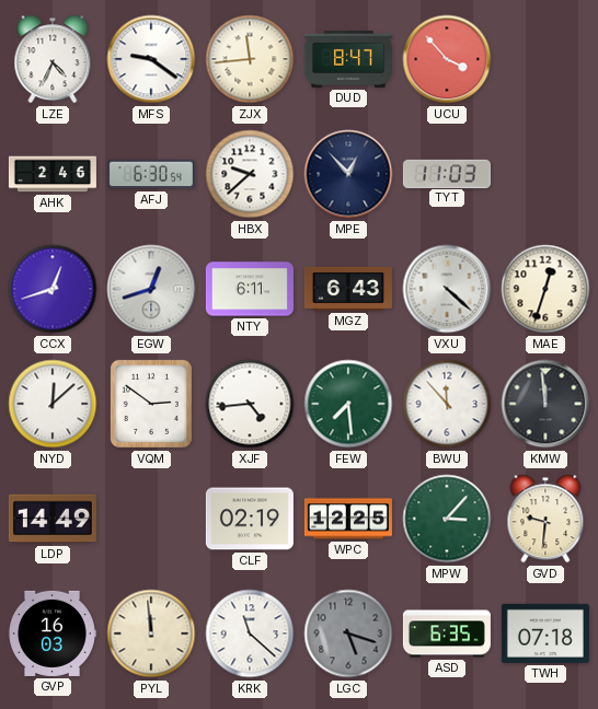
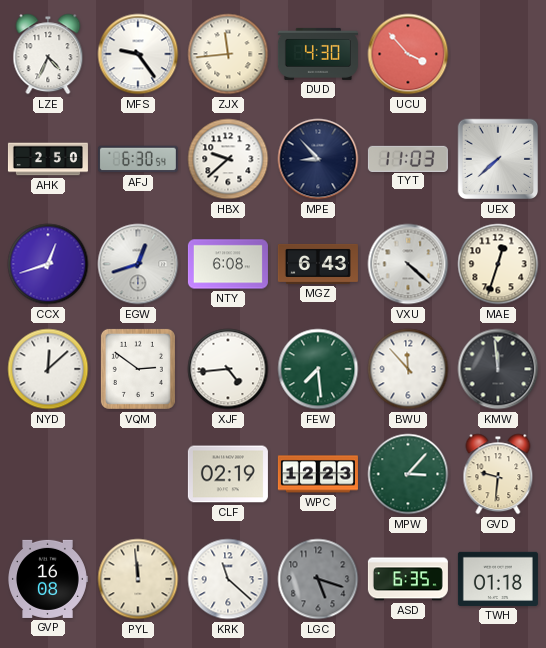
MFS: 9:21 -> 9:24
DUD: 8:47 -> 4:30
AHK: 2:46 -> 2:50
MPE: 12:53 -> 8:53
UEX: none -> 7:38
NTY: 6:11 -> 6:08
LDP: 14:49 -> none
WPC: 12:25 -> 12:23
GVP: 16:03 -> 16:08
TWH: 07:18 -> 01:18
